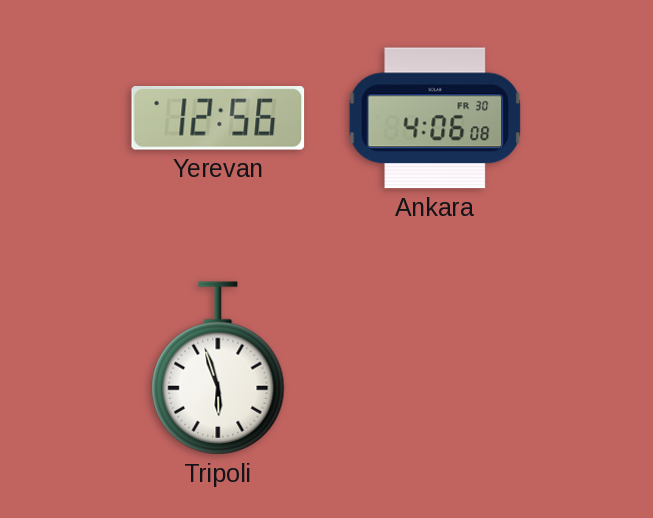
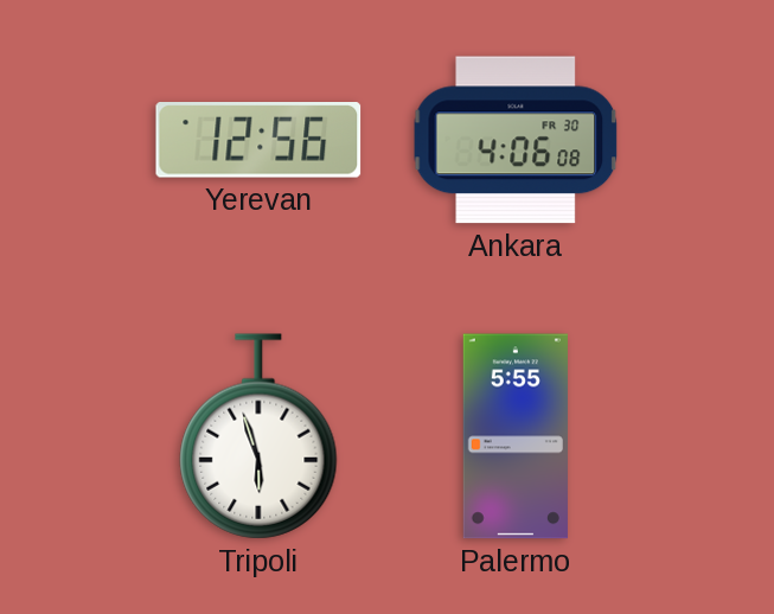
Palermo: none -> 5:55
